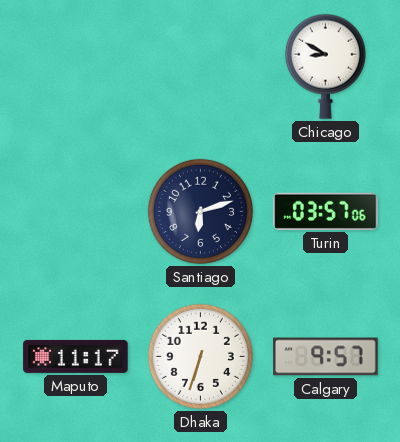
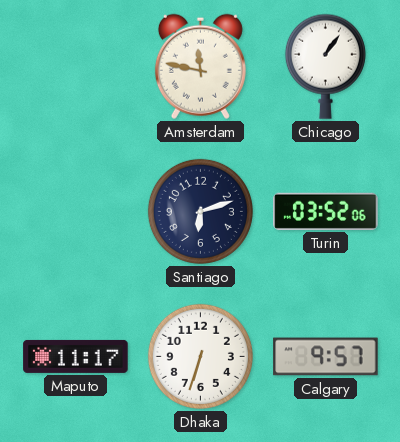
Amsterdam: none -> 11:47
Chicago: 8:50 -> 1:06
Turin: 03:57 -> 03:52
